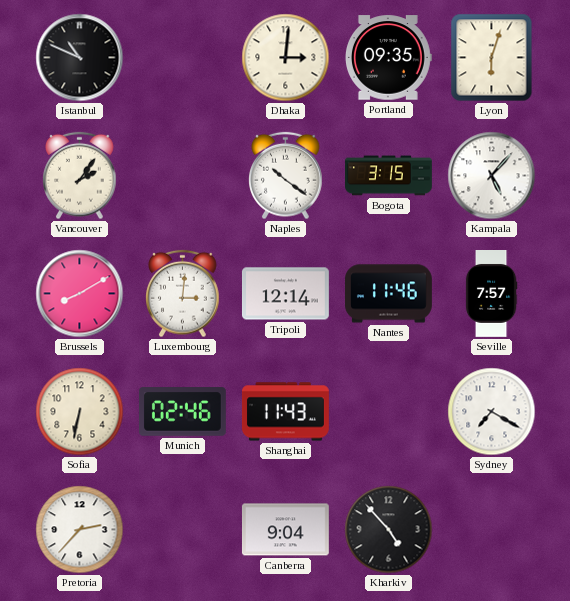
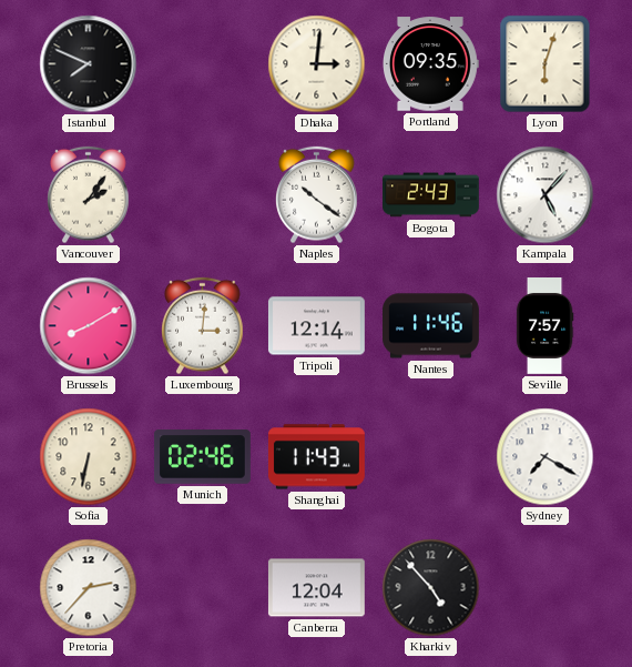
Istanbul: 10:49 -> 7:49
Bogota: 3:15 -> 2:43
Canberra: 9:04 -> 12:04
